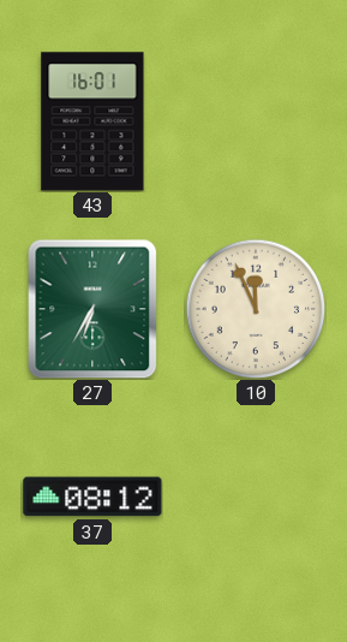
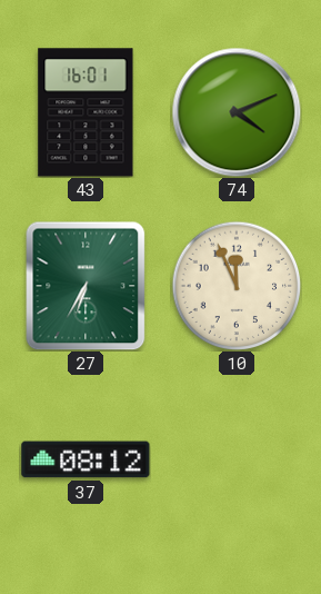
74: none -> 4:11
